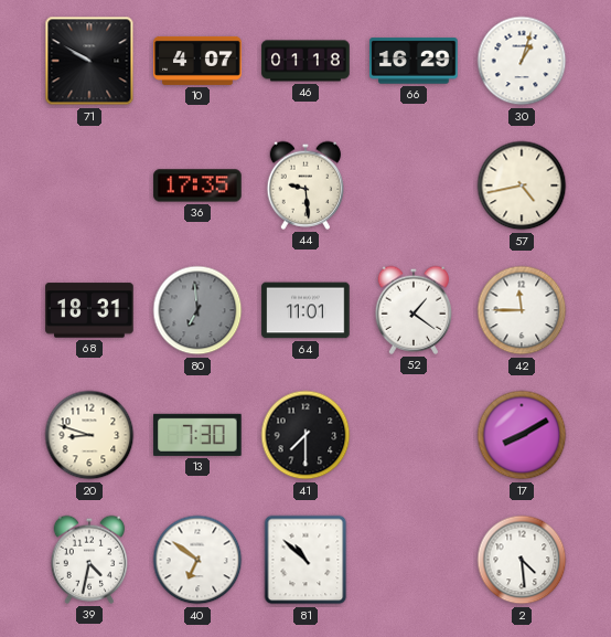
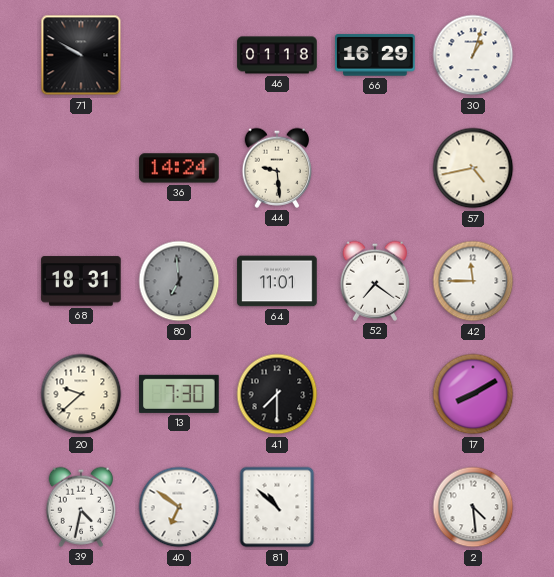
10: 4:07 -> none
36: 17:35 -> 14:24
52: 1:21 -> 7:21
20: 8:48 -> 9:38
